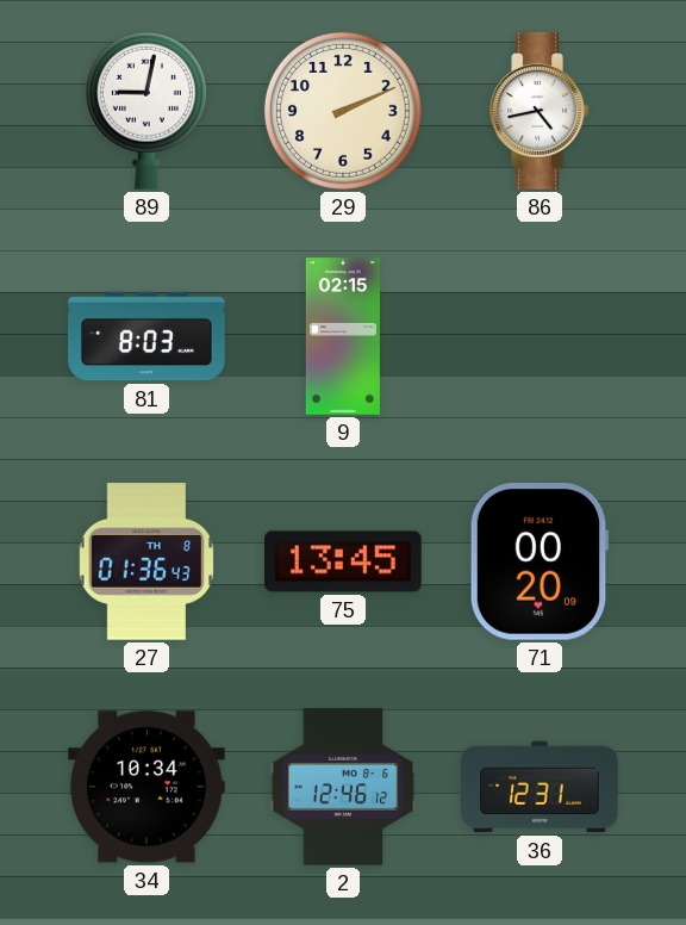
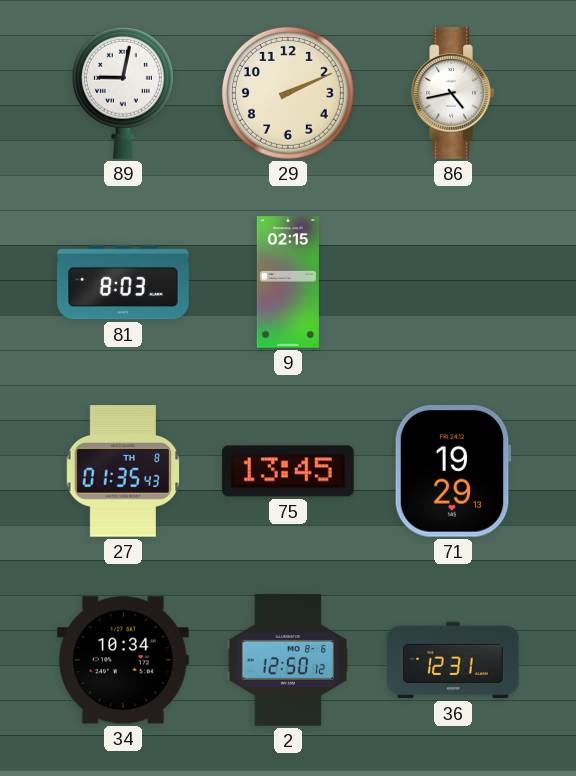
27: 01:36 -> 01:35
71: 00:20 -> 19:29
2: 12:46 -> 12:50
